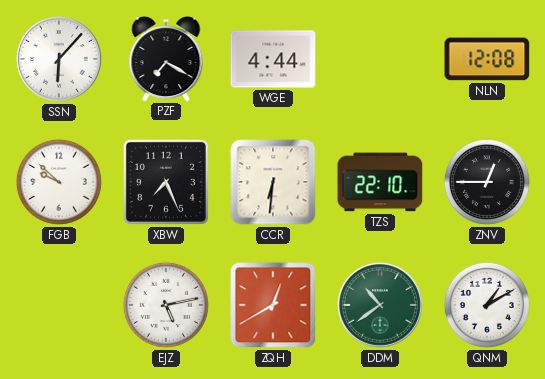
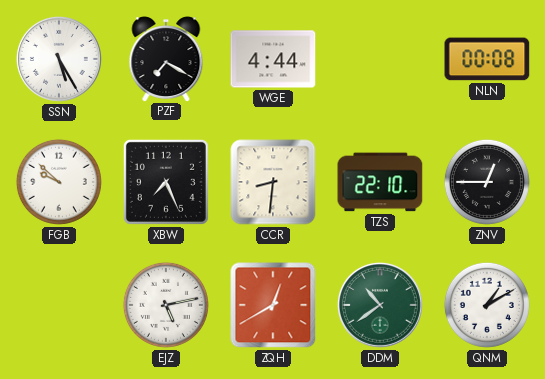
SSN: 6:07 -> 5:25
NLN: 12:08 -> 00:08
CCR: 6:31 -> 8:31
